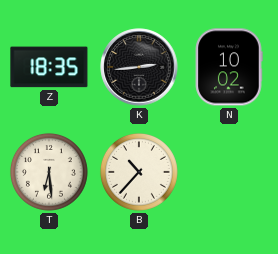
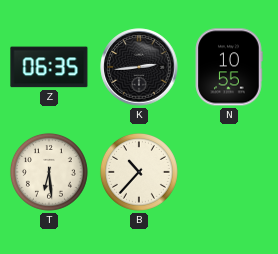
Z: 18:35 -> 06:35
N: 10:02 -> 10:55
